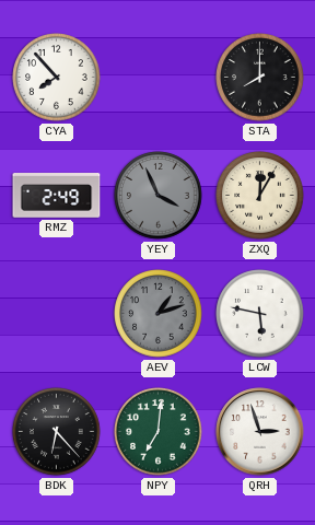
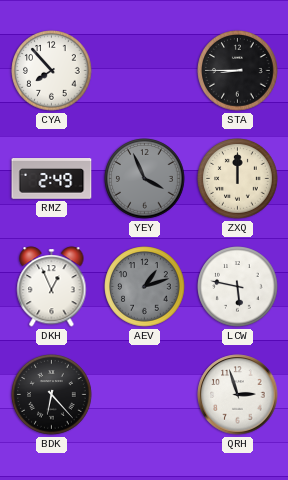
STA: 8:00 -> 8:45
ZXQ: 12:05 -> 12:00
DKH: none -> 12:56
NPY: 7:01 -> none
